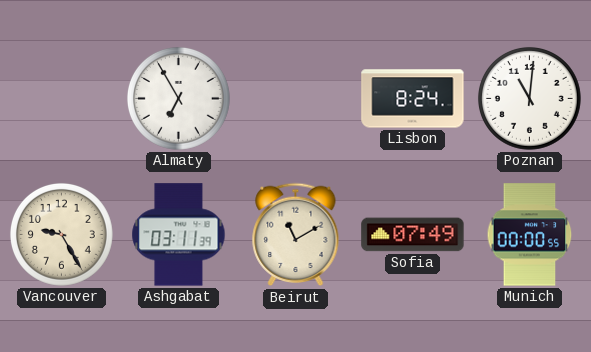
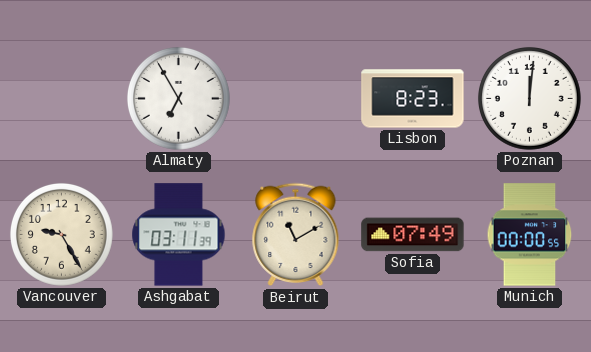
Lisbon: 8:24 -> 8:23
Poznan: 11:01 -> 12:01
